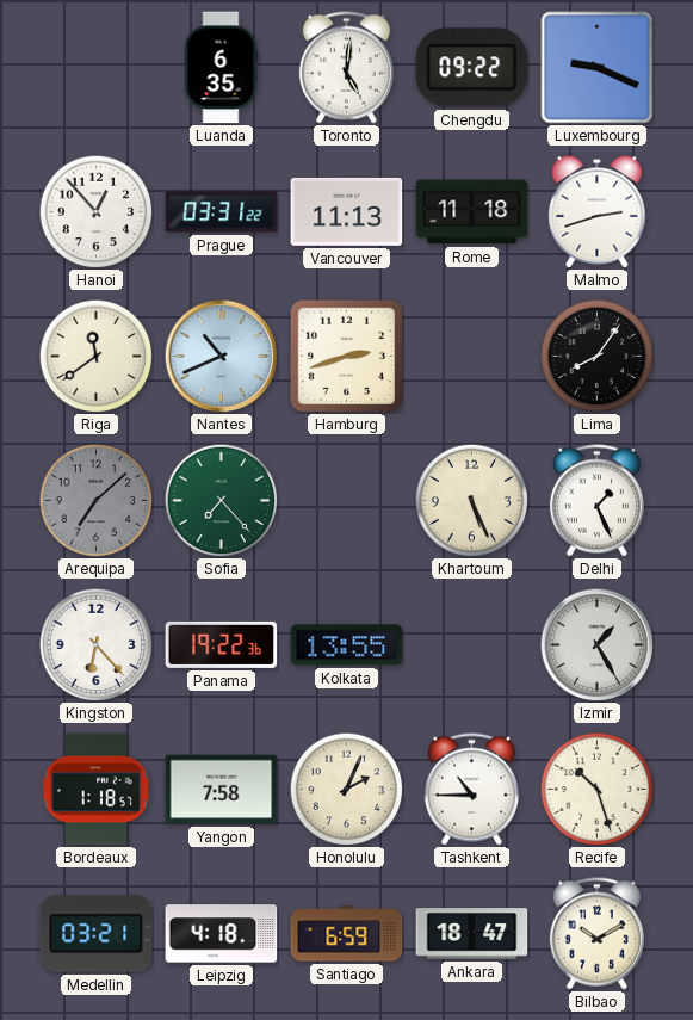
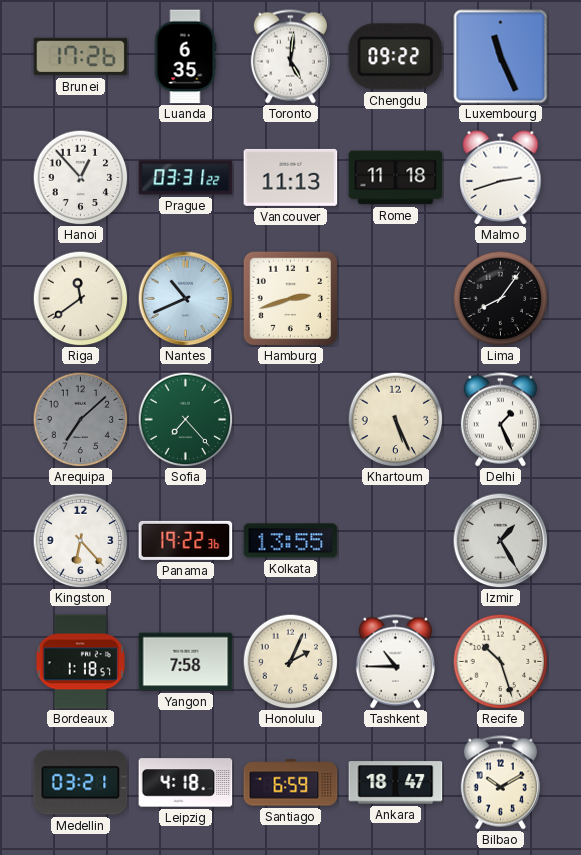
Brunei: none -> 17:26
Luxembourg: 9:19 -> 11:26
